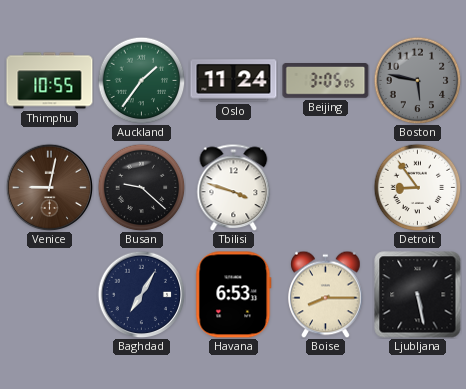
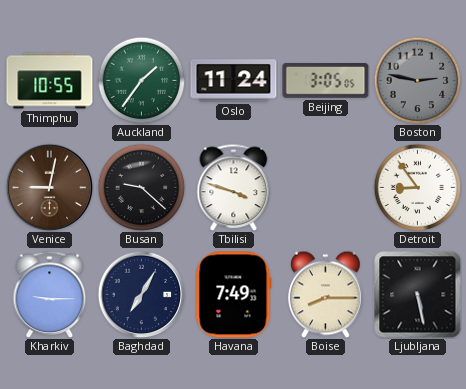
Boston: 5:47 -> 2:47
Kharkiv: none -> 9:15
Havana: 6:53 -> 7:49
